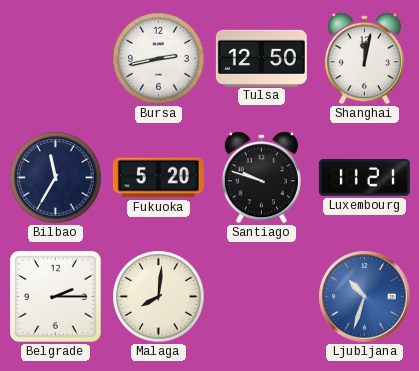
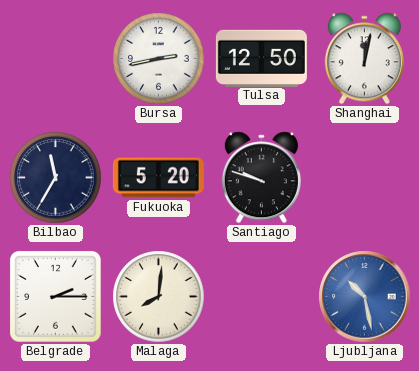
Luxembourg: 11:21 -> none
Ljubljana: 10:33 -> 10:28
